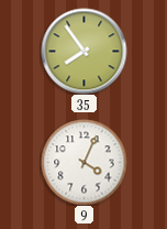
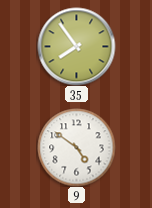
9: 4:04 -> 4:51
